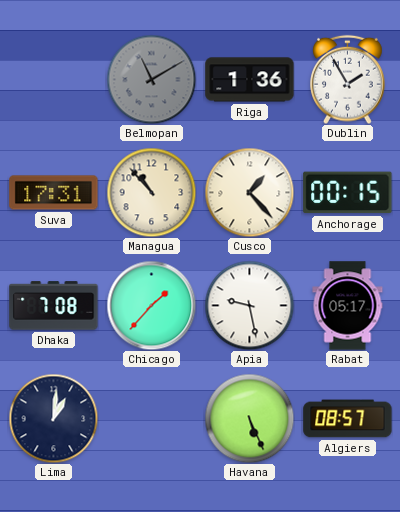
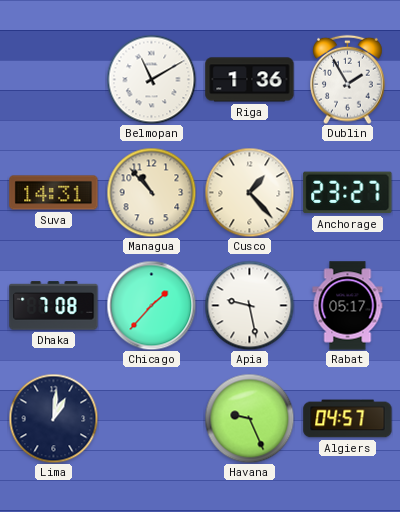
Belmopan dial: grey -> white
Suva: 17:31 -> 14:31
Anchorage: 00:15 -> 23:27
Havana: 5:26 -> 9:26
Algiers: 08:57 -> 04:57
